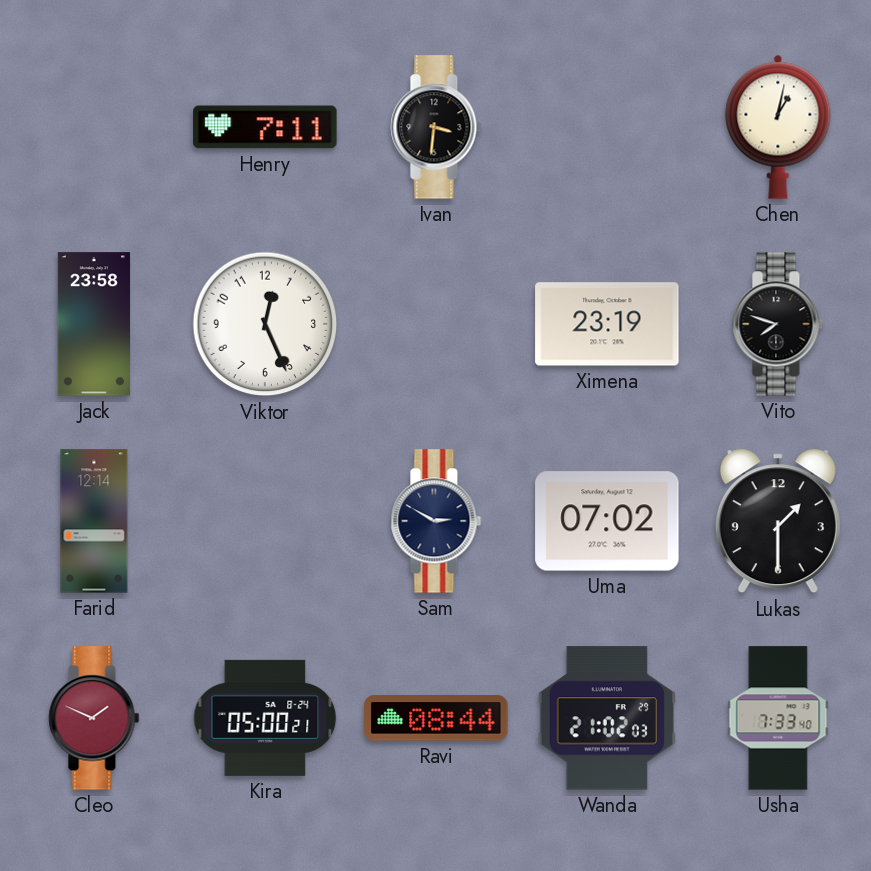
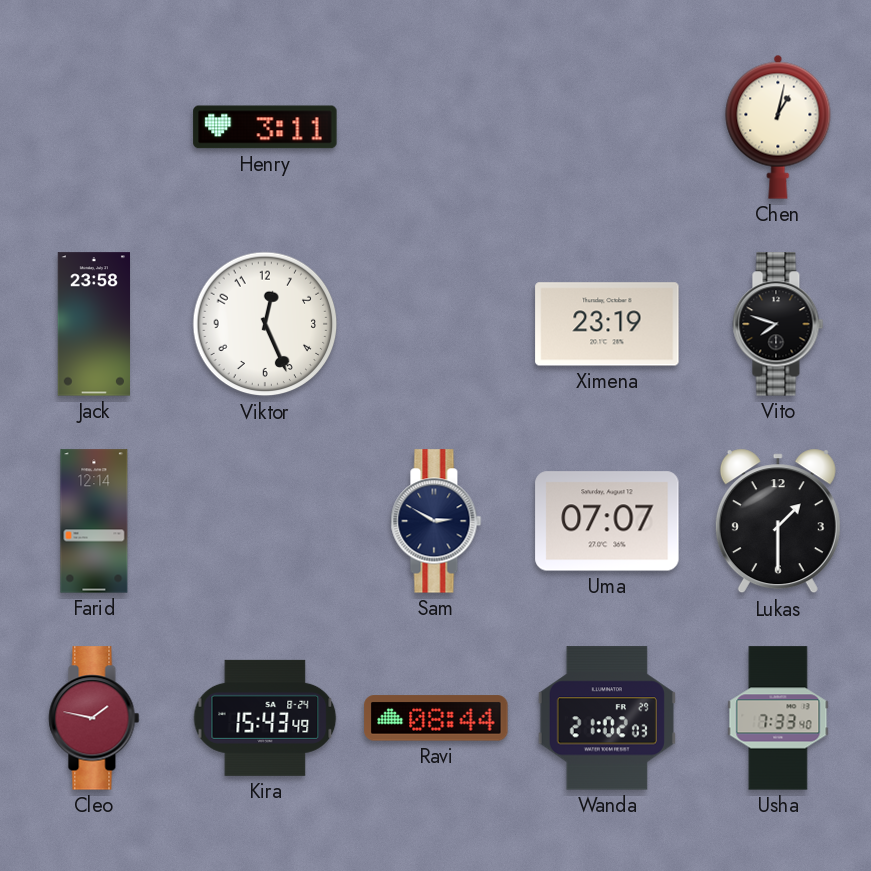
Henry: 7:11 -> 3:11
Ivan: 3:31 -> none
Uma: 07:02 -> 07:07
Cleo: 1:49 -> 1:47
Kira: 05:00 -> 15:43
